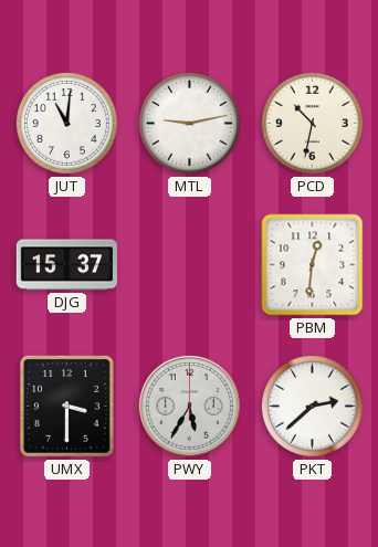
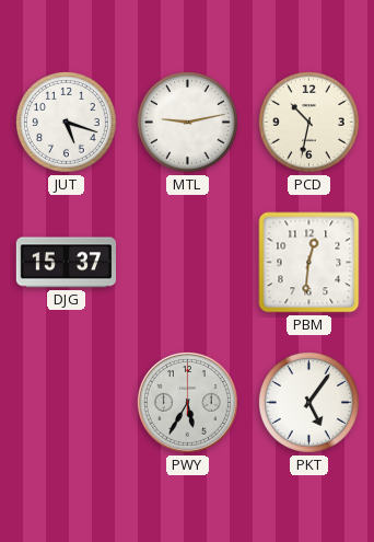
JUT: 11:01 -> 5:18
UMX: 3:30 -> none
PKT: 2:38 -> 5:06
